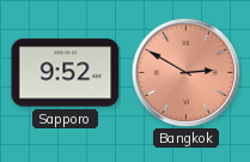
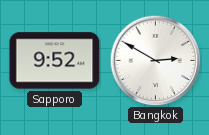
Bangkok dial: salmon -> white
